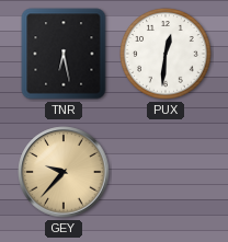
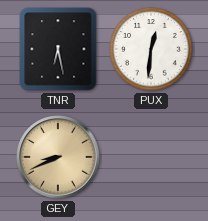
GEY: 9:37 -> 8:41
